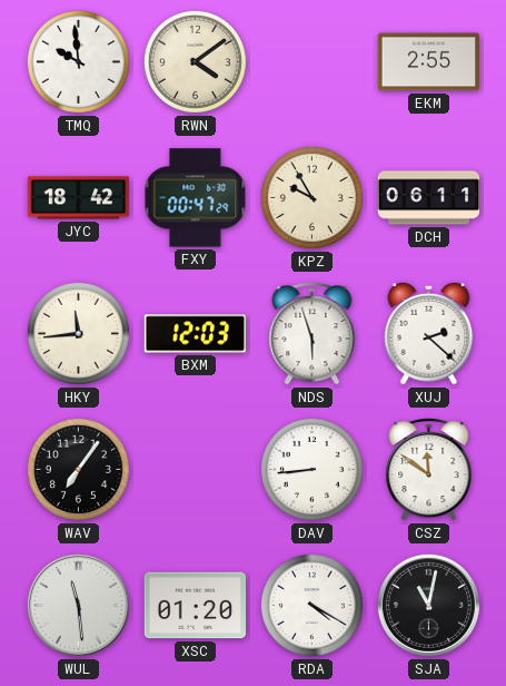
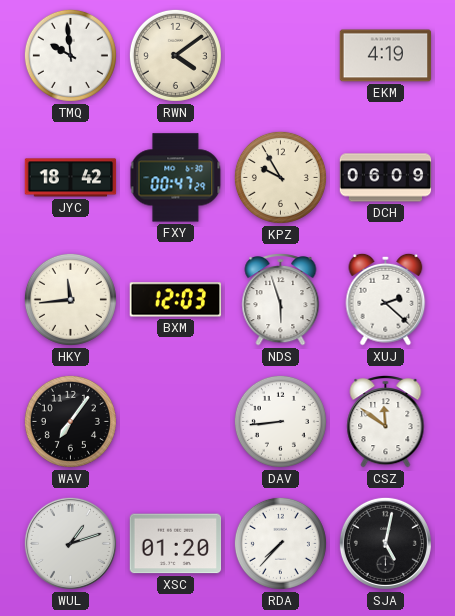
EKM: 2:55 -> 4:19
DCH: 06:11 -> 06:09
WUL: 11:29 -> 1:12
RDA: 4:20 -> 7:37
SJA: 11:02 -> 5:02
